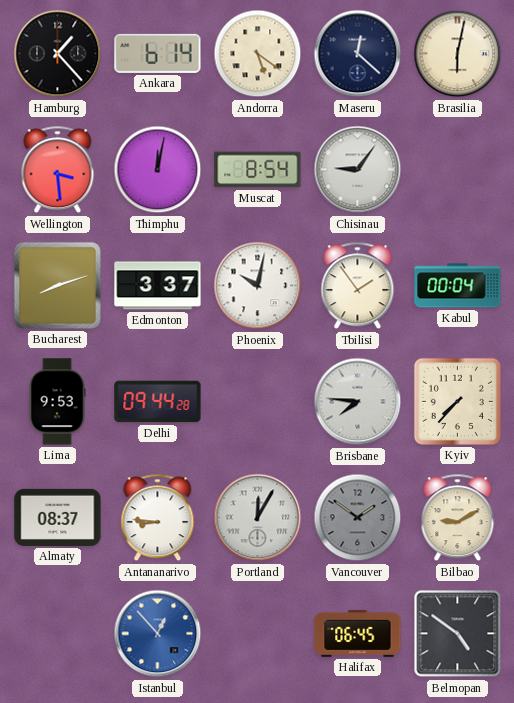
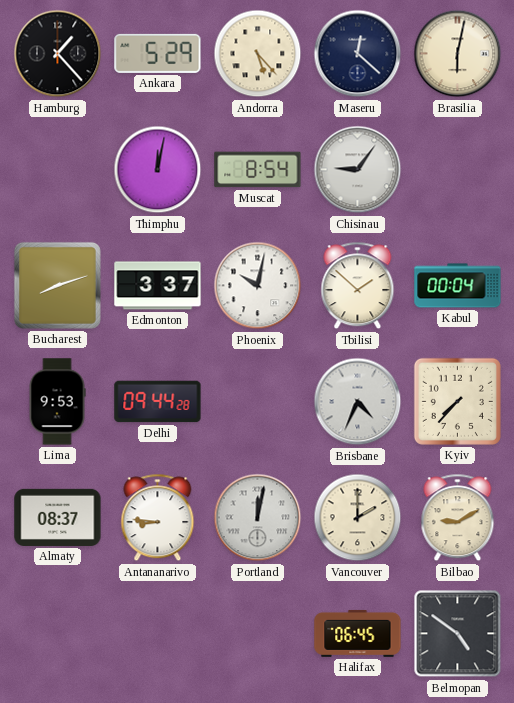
Ankara: 6:14 -> 5:29
Andorra: 5:21 -> 5:23
Wellington: 3:29 -> none
Tbilisi: 1:54 -> 1:52
Brisbane: 7:46 -> 4:34
Portland: 12:05 -> 12:02
Vancouver: 1:51 -> 2:00
Vancouver dial: grey -> cream
Istanbul: 12:53 -> none
